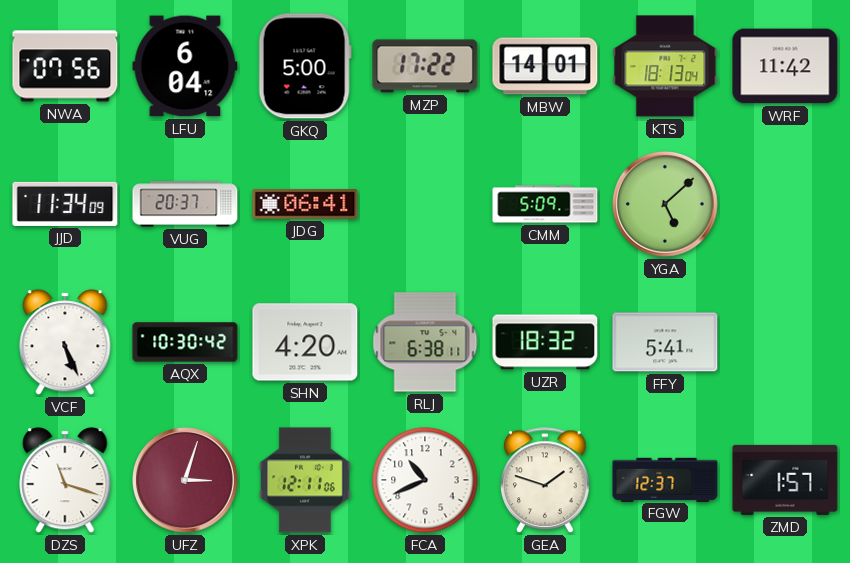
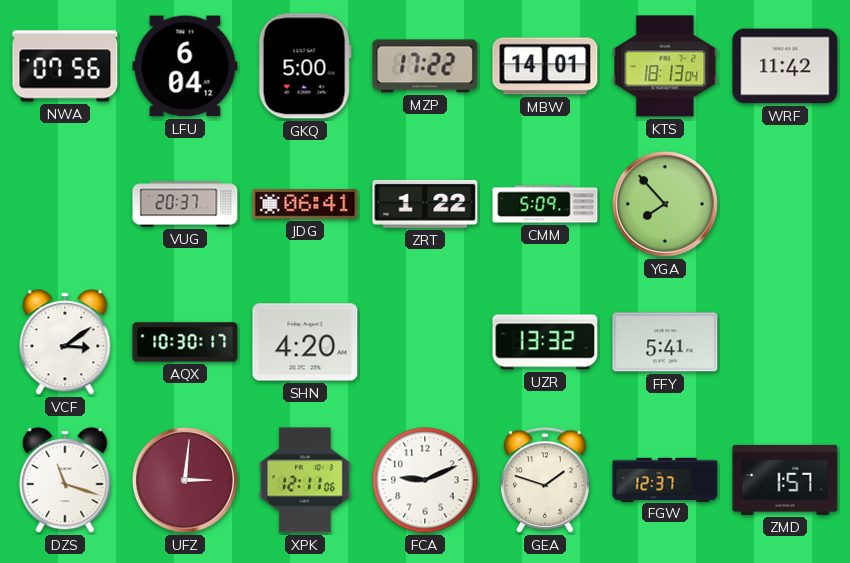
JJD: 11:34 -> none
ZRT: none -> 1:22
YGA: 5:08 -> 7:53
VCF: 5:26 -> 3:09
AQX: 10:30:42 -> 10:30:17
RLJ: 6:38 -> none
UZR: 18:32 -> 13:32
UFZ: 3:03 -> 3:01
FCA: 10:41 -> 9:11
